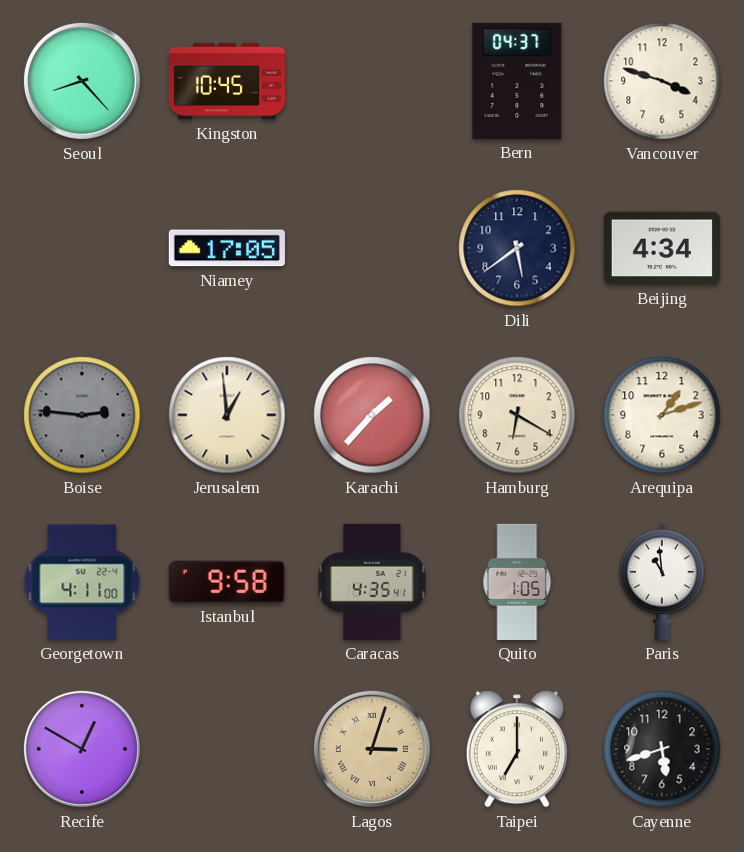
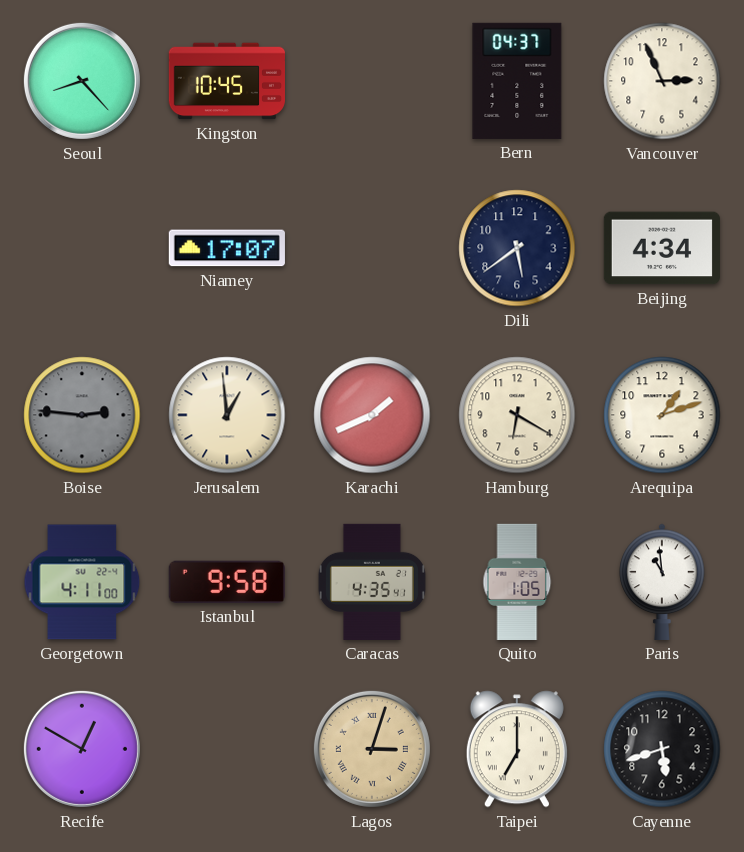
Vancouver: 3:48 -> 2:56
Niamey: 17:05 -> 17:07
Karachi: 1:37 -> 1:41
